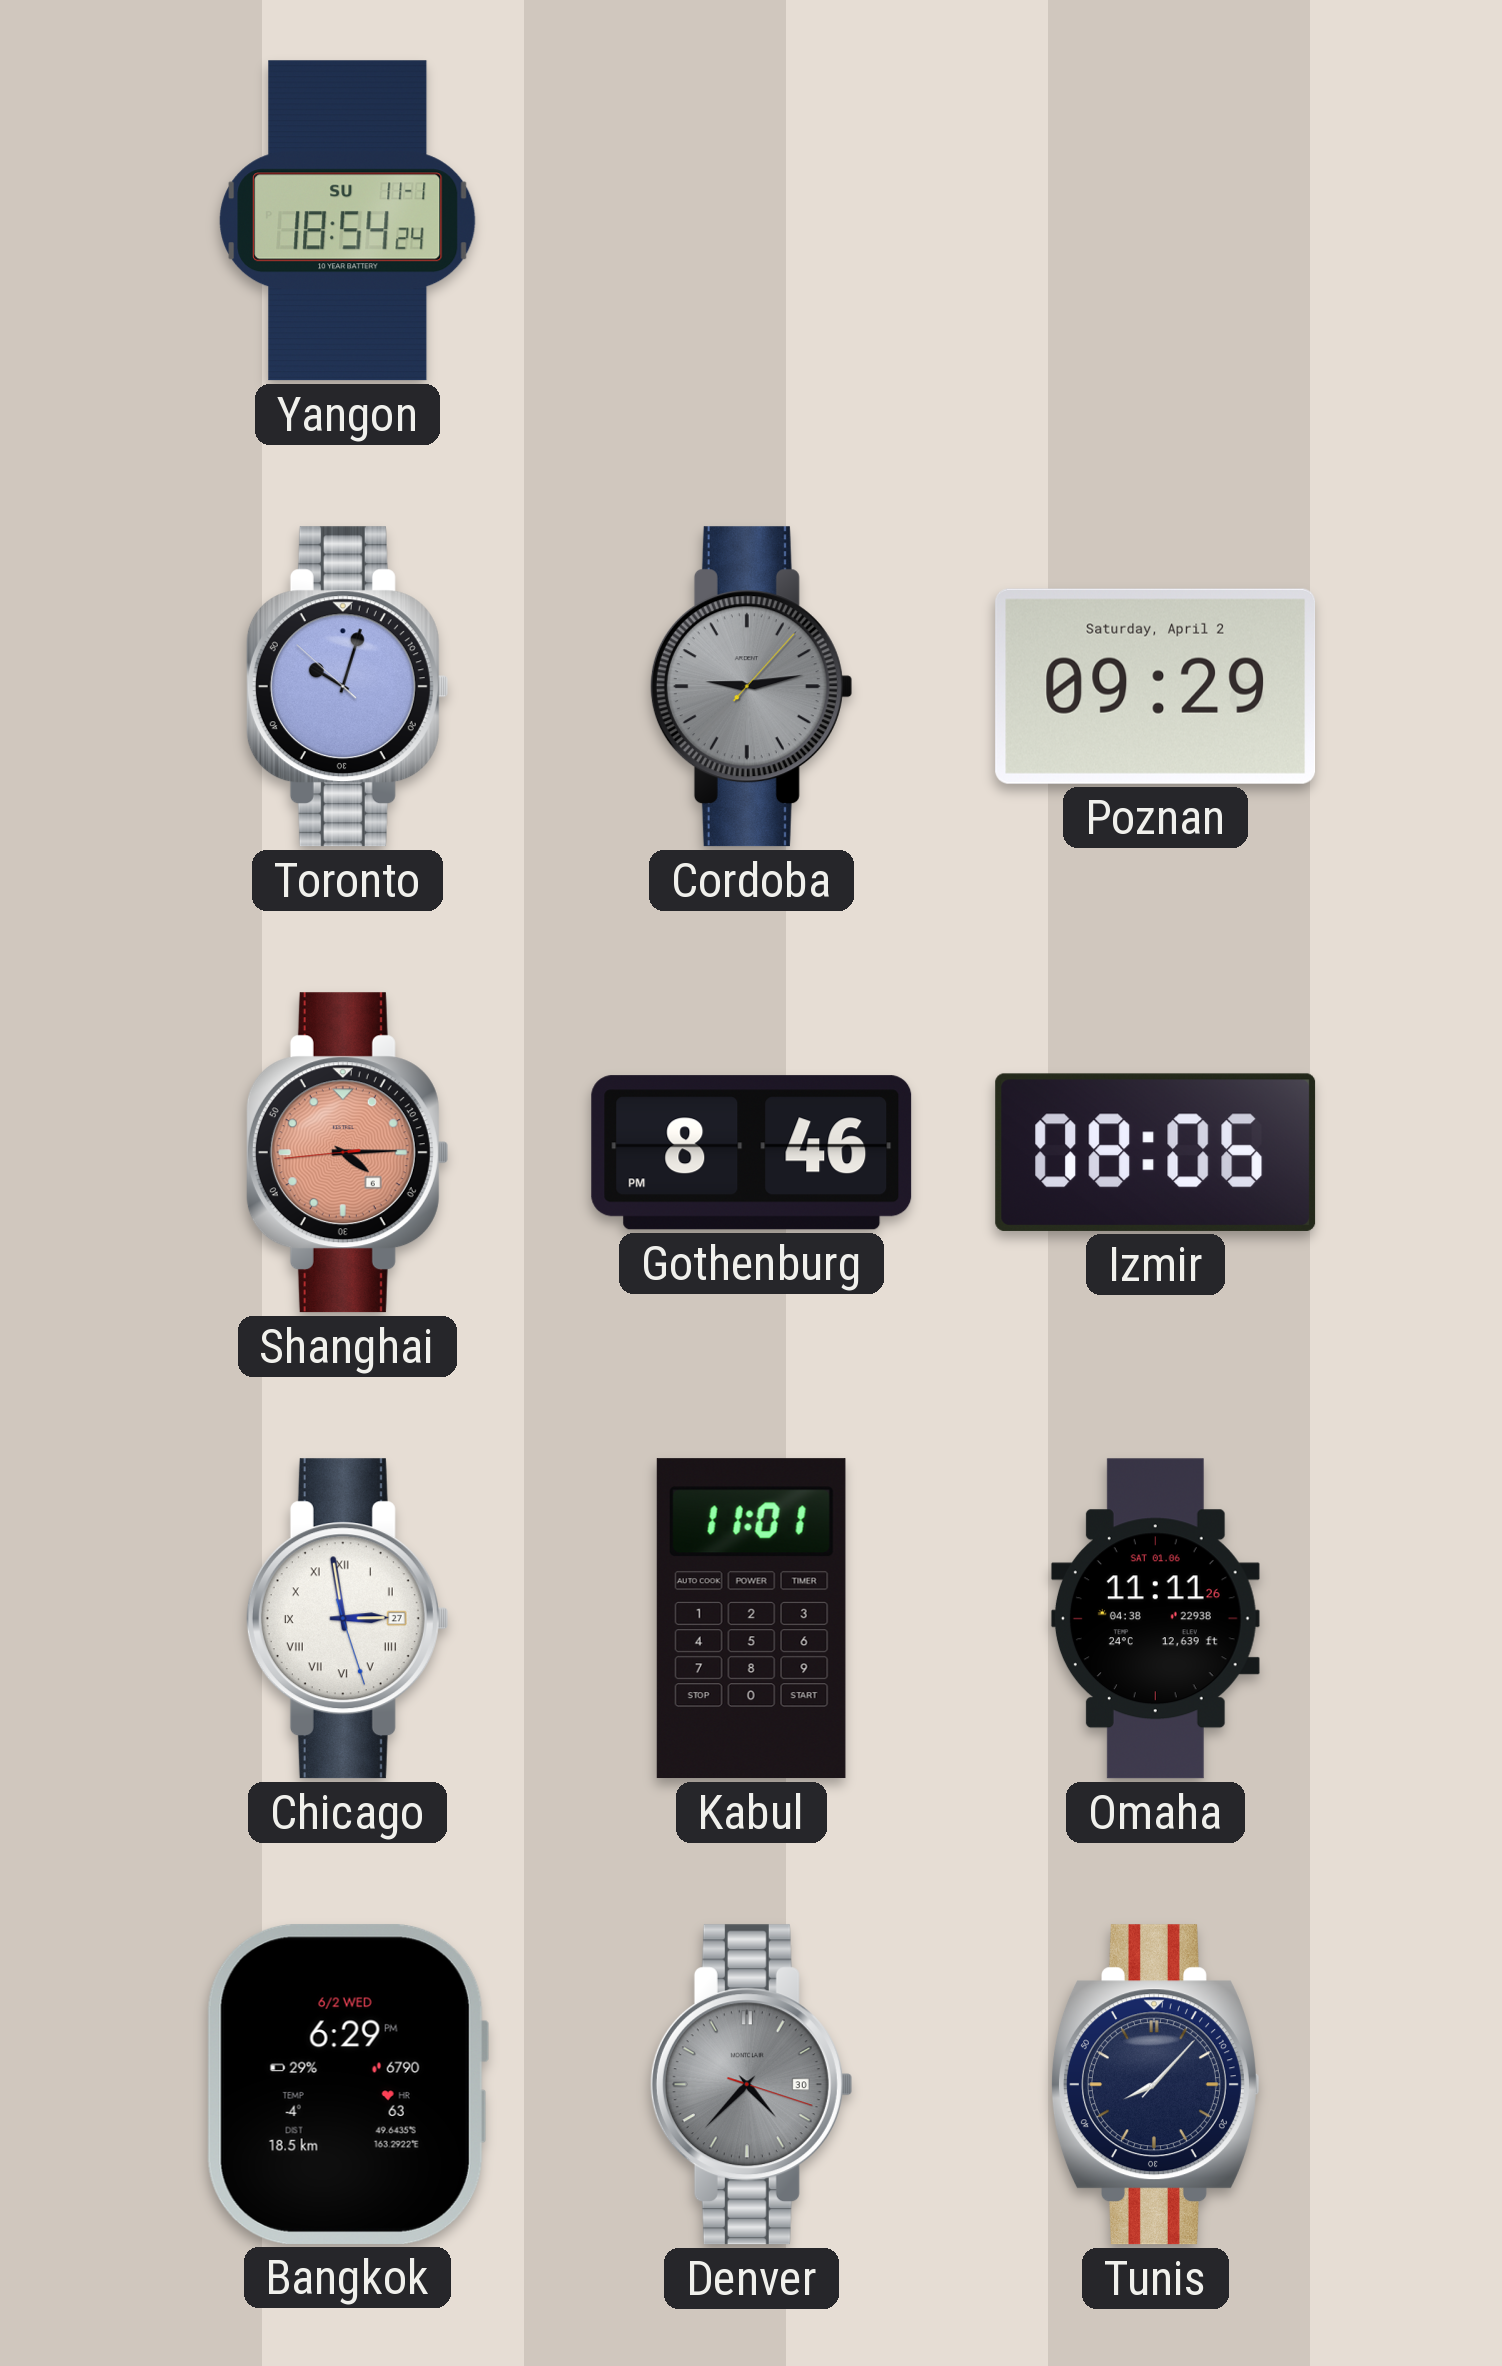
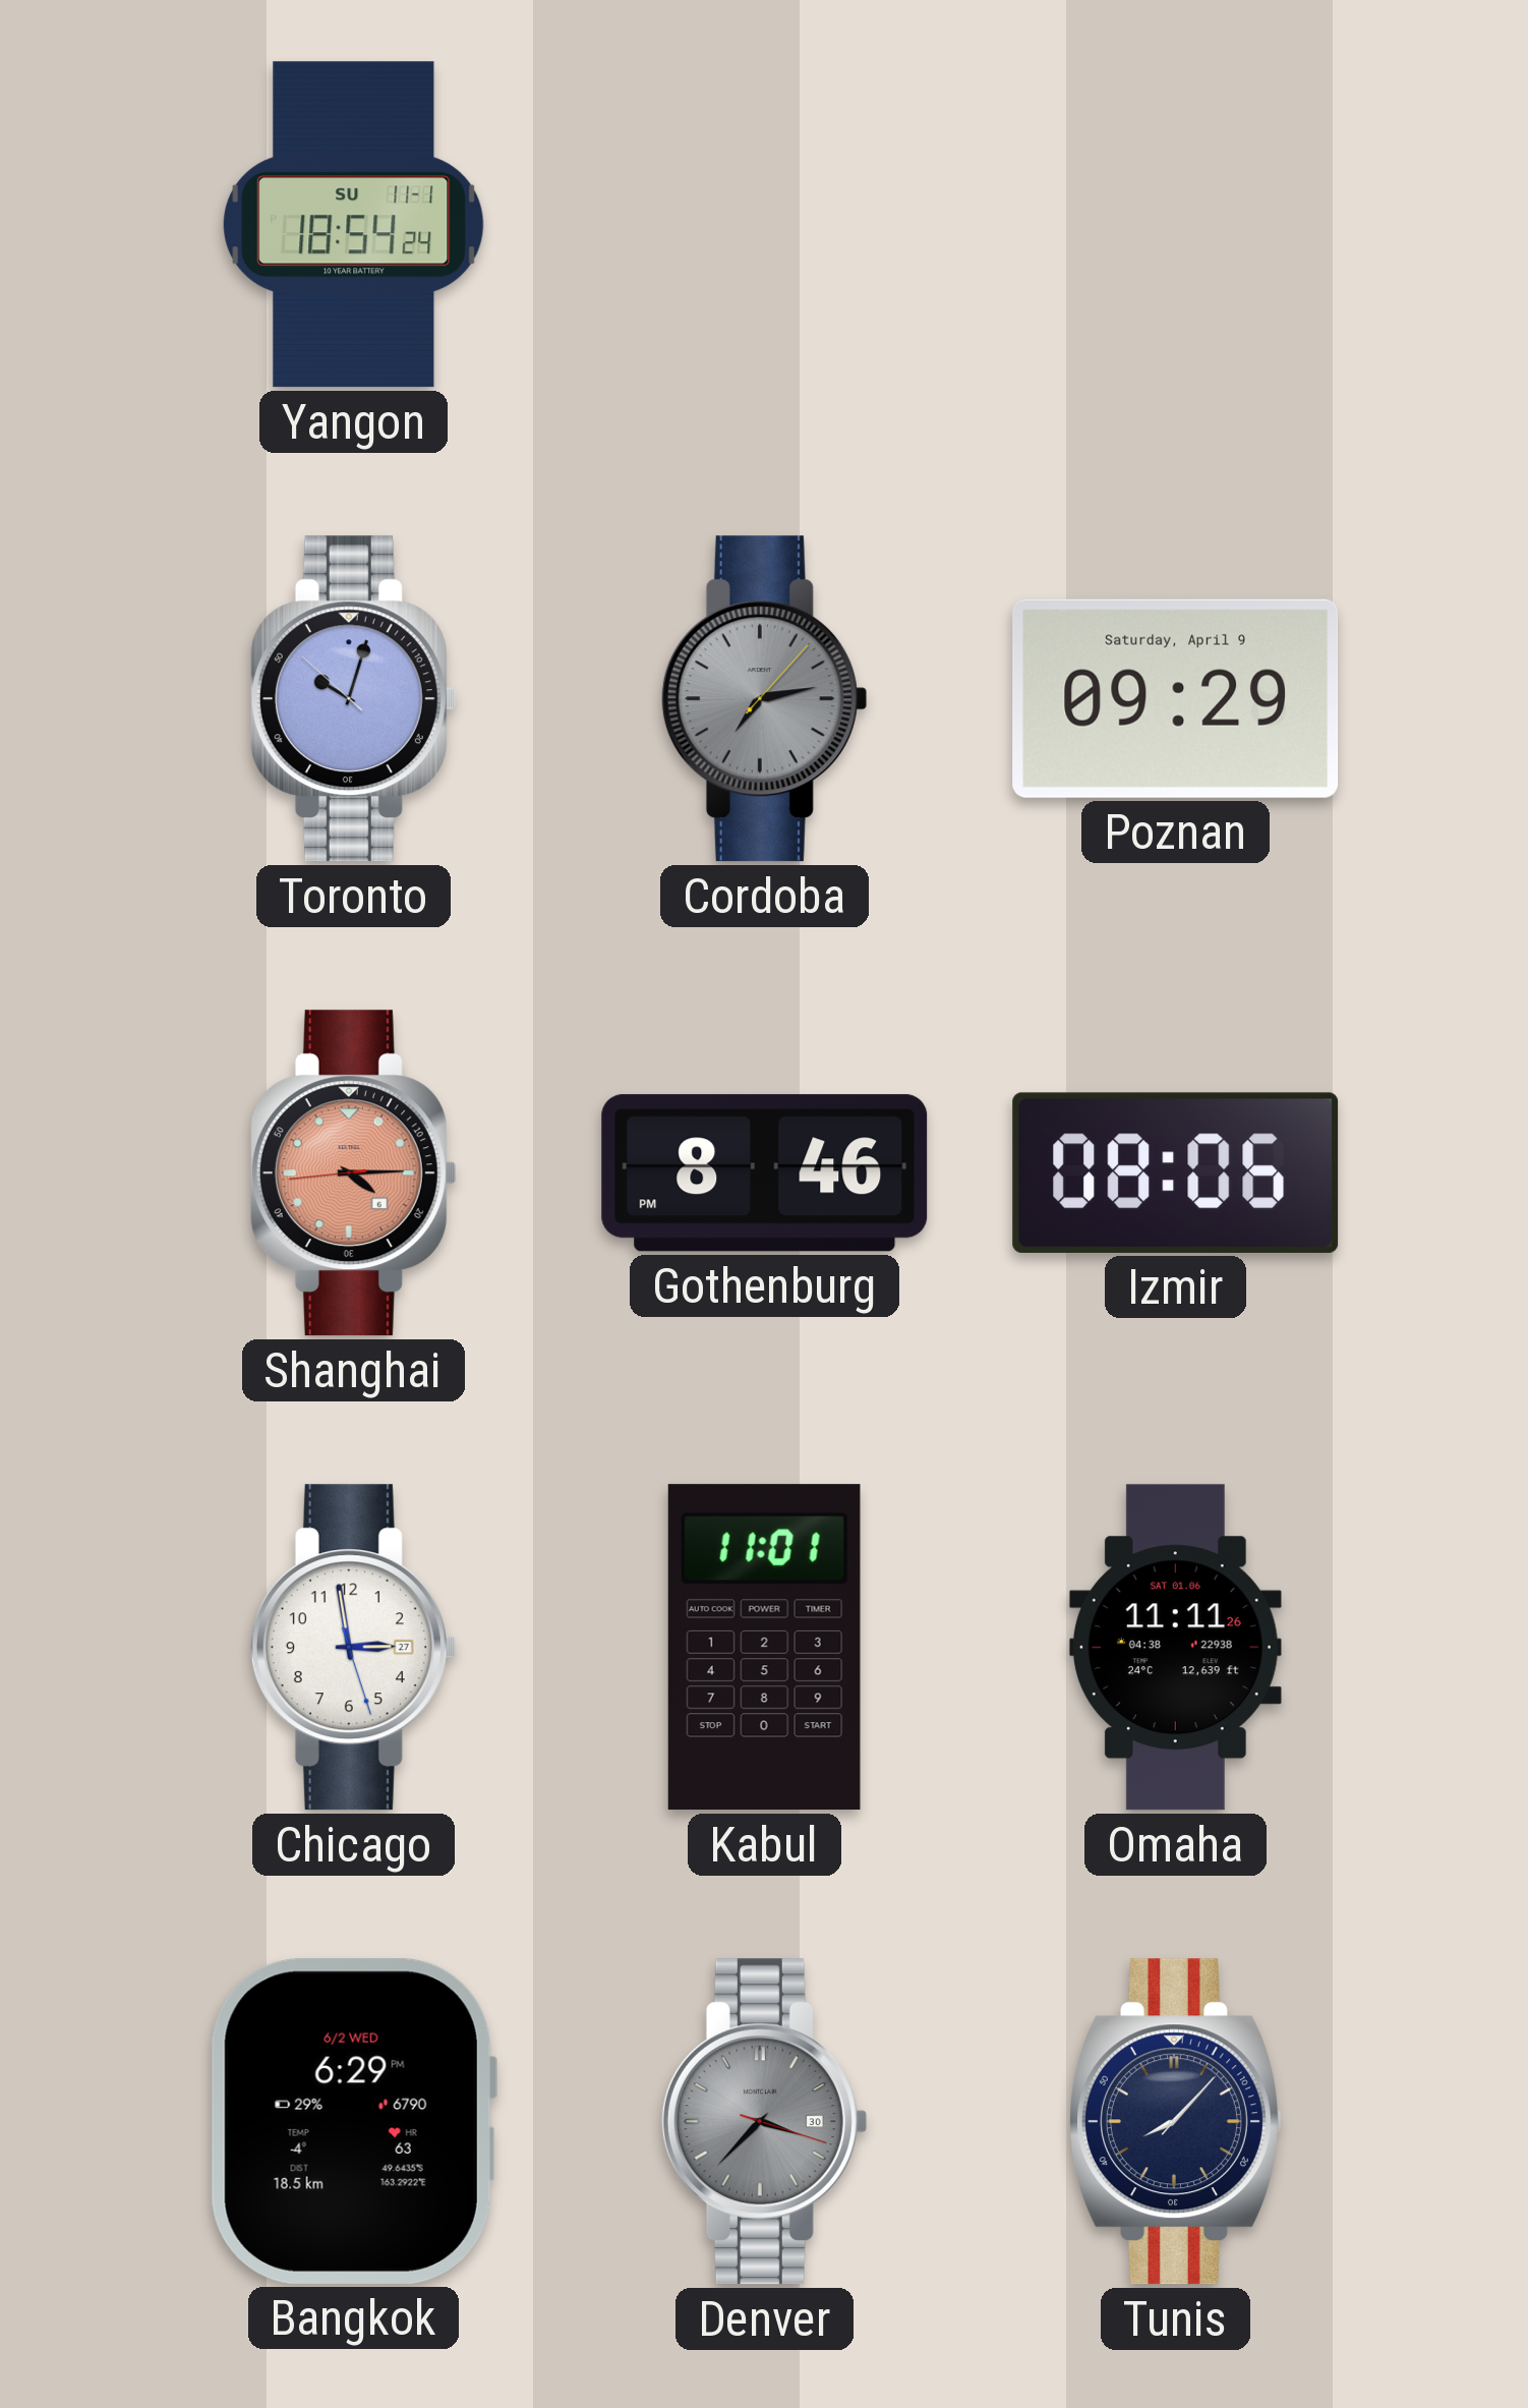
Cordoba: 9:13 -> 7:13
Poznan date: Saturday, April 2 -> Saturday, April 9
Chicago numerals: Roman -> Arabic
Denver: 4:37 -> 3:37
